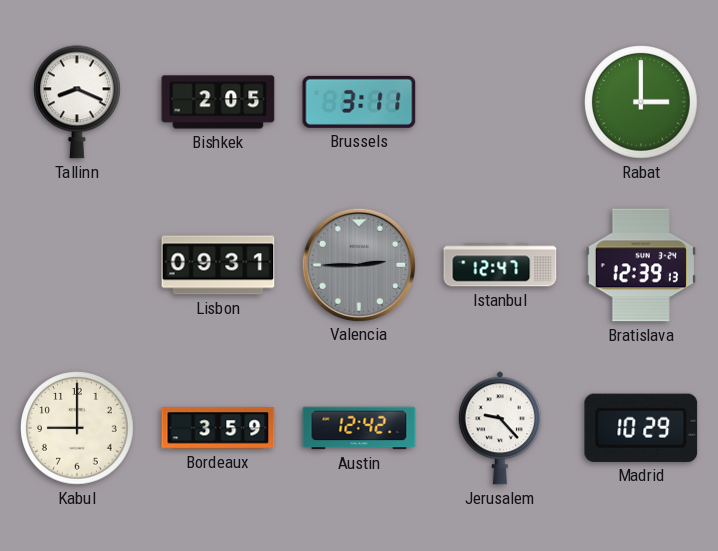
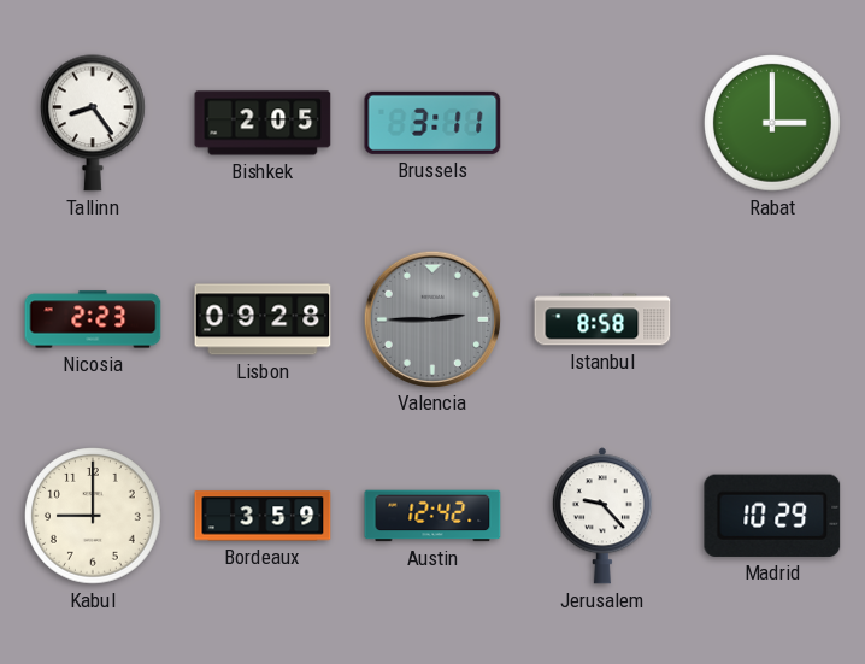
Tallinn: 8:19 -> 8:24
Nicosia: none -> 2:23
Lisbon: 09:31 -> 09:28
Istanbul: 12:47 -> 8:58
Bratislava: 12:39 -> none
